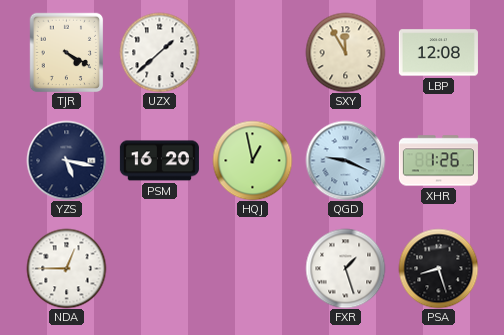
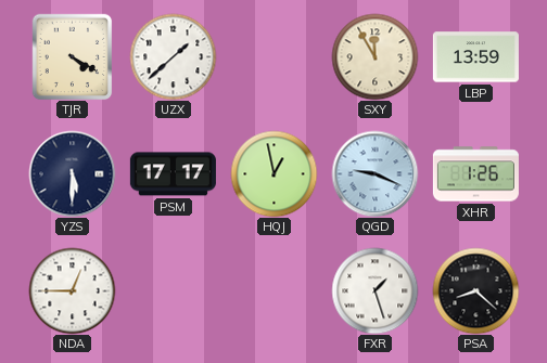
LBP: 12:08 -> 13:59
YZS: 5:17 -> 5:30
PSM: 16:20 -> 17:17
PSA: 8:27 -> 8:22
